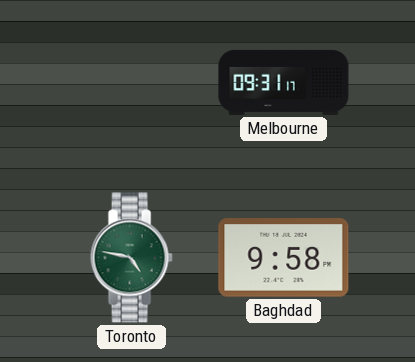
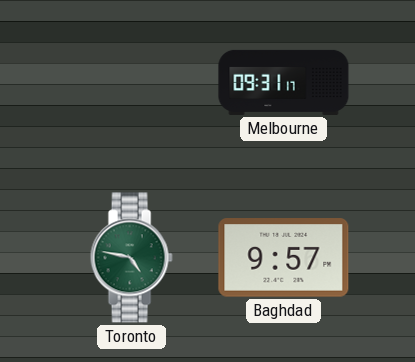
Baghdad: 9:58 -> 9:57
